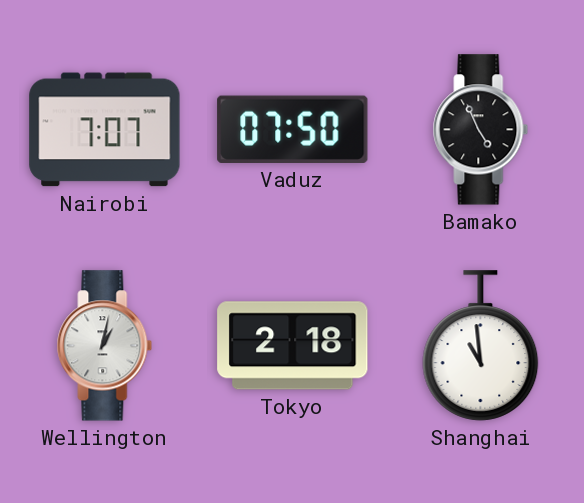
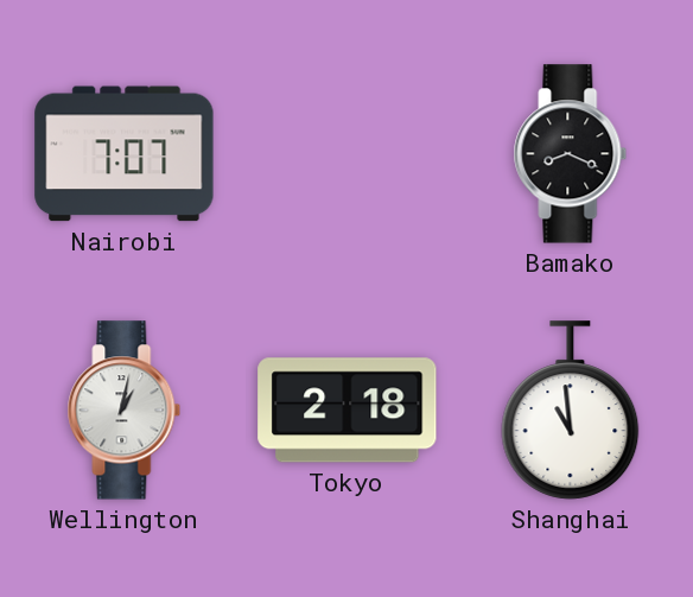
Vaduz: 07:50 -> none
Bamako: 4:56 -> 8:19
